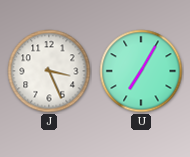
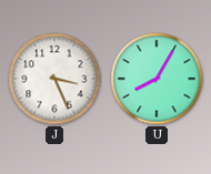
U: 7:05 -> 8:05
